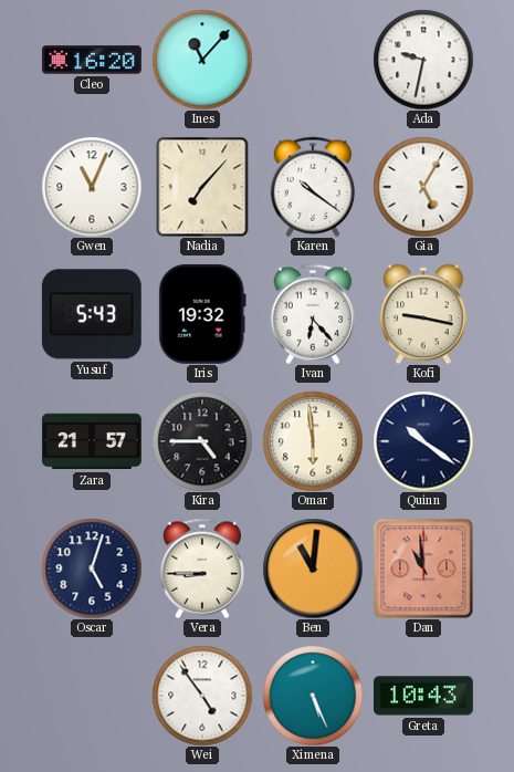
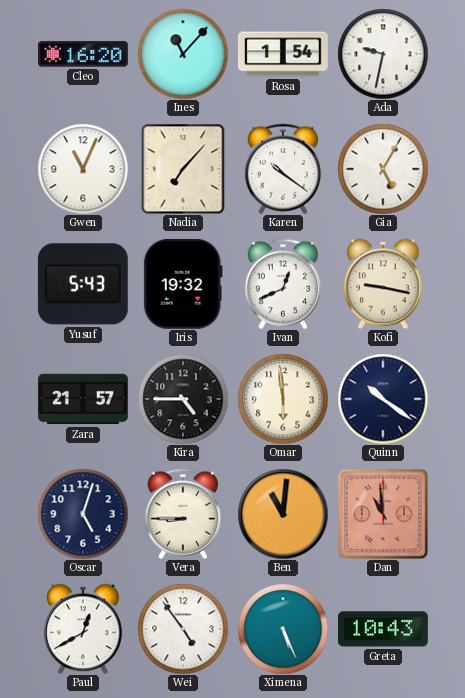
Rosa: none -> 1:54
Ivan: 6:23 -> 12:41
Paul: none -> 12:40
